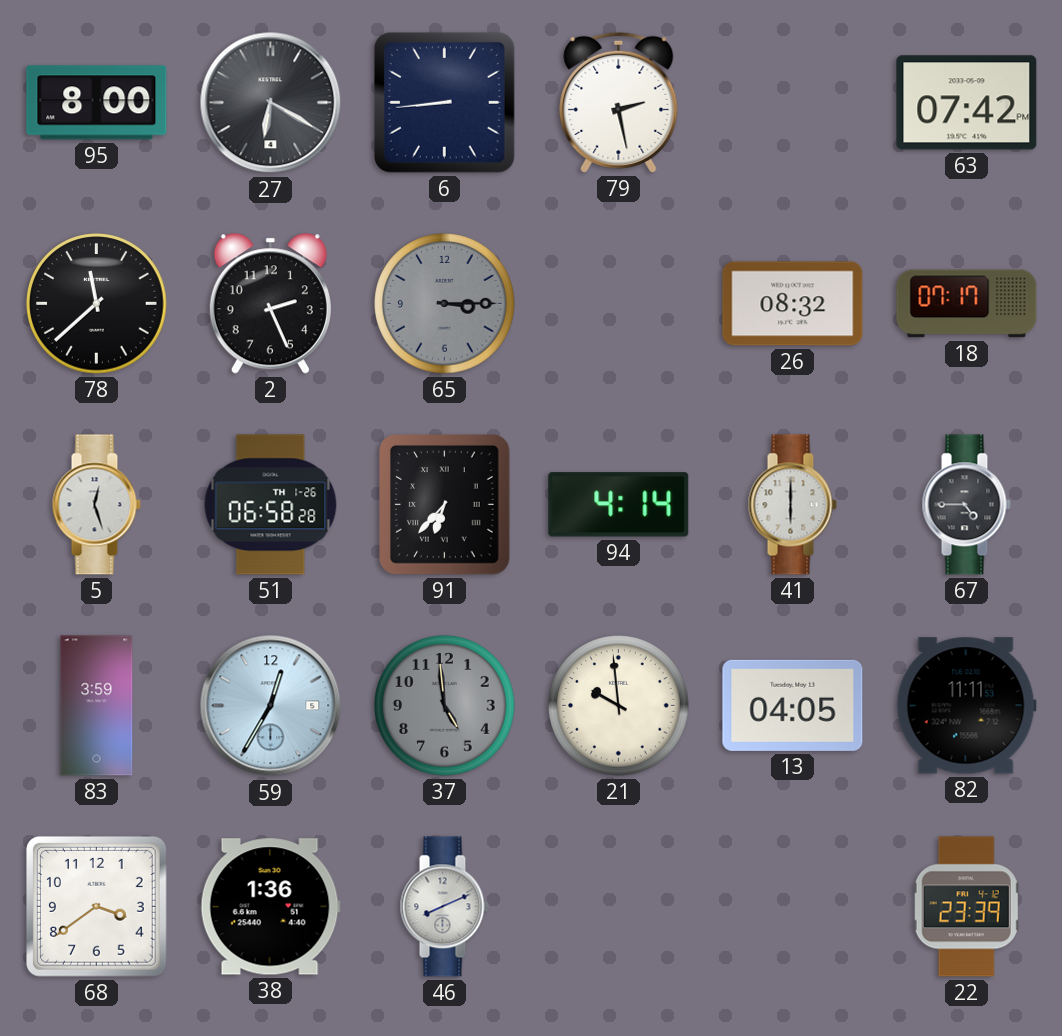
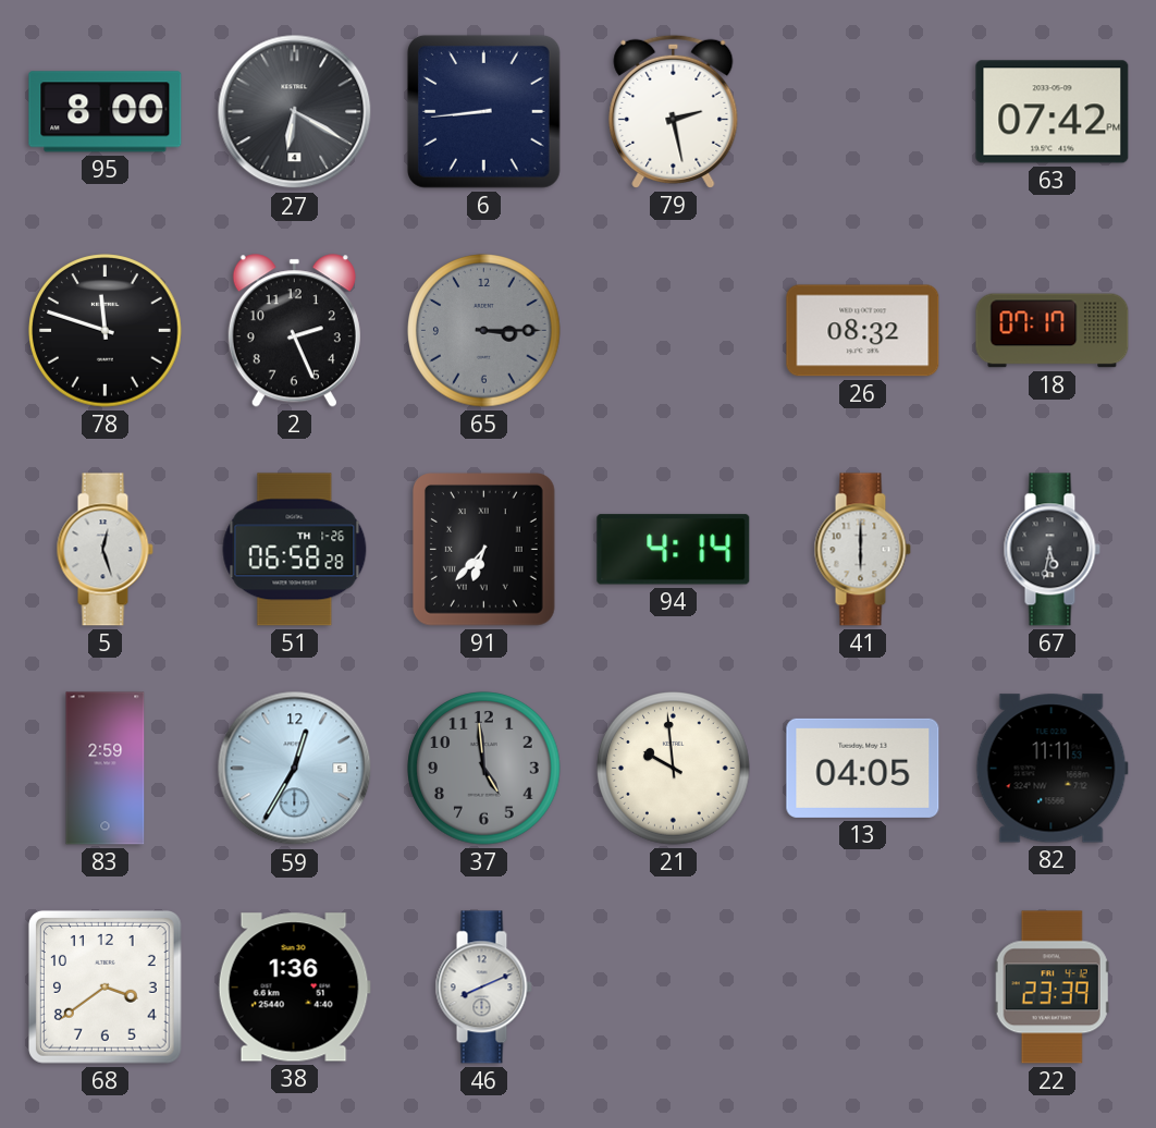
78: 11:38 -> 11:48
67: 4:45 -> 5:32
83: 3:59 -> 2:59
